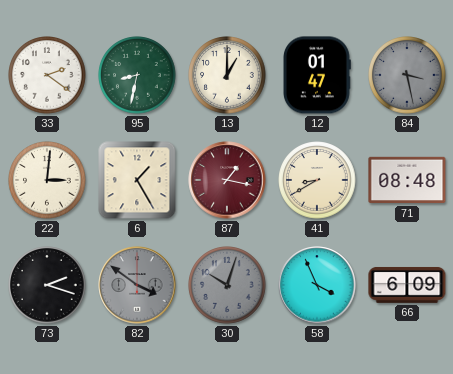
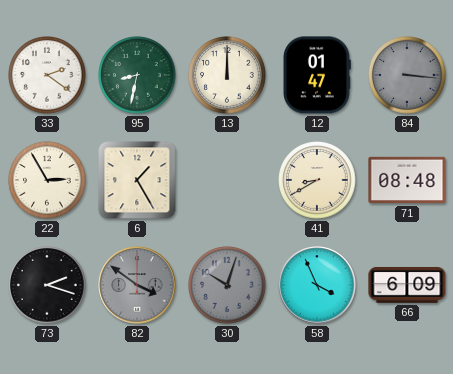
13: 1:00 -> 12:00
84: 3:28 -> 3:16
22: 3:01 -> 2:55
87: 1:17 -> none
